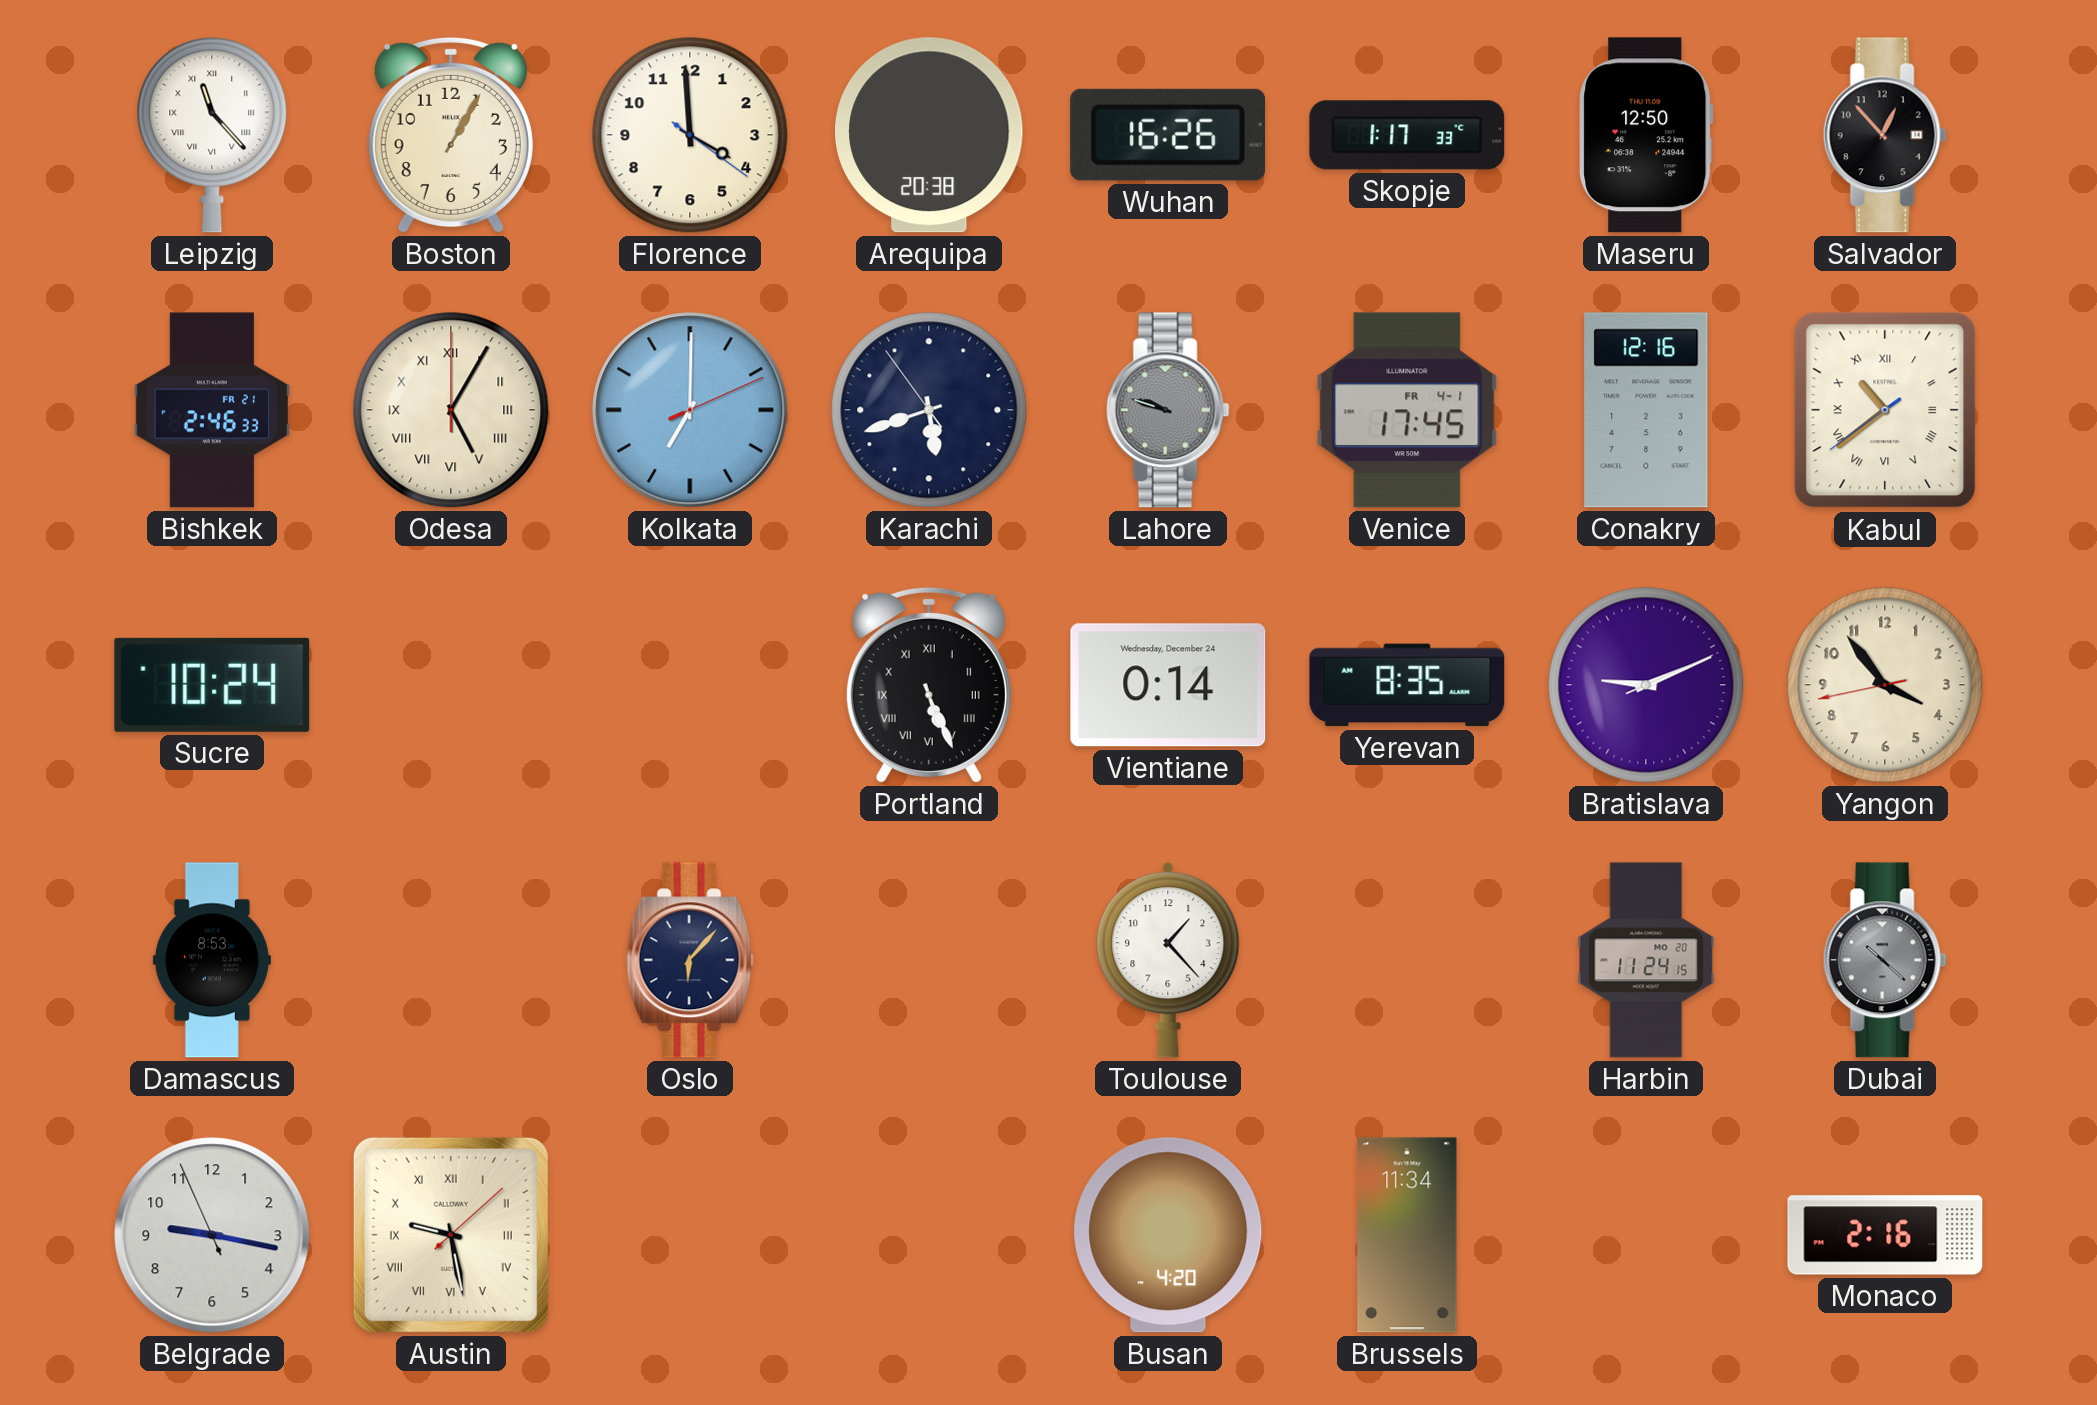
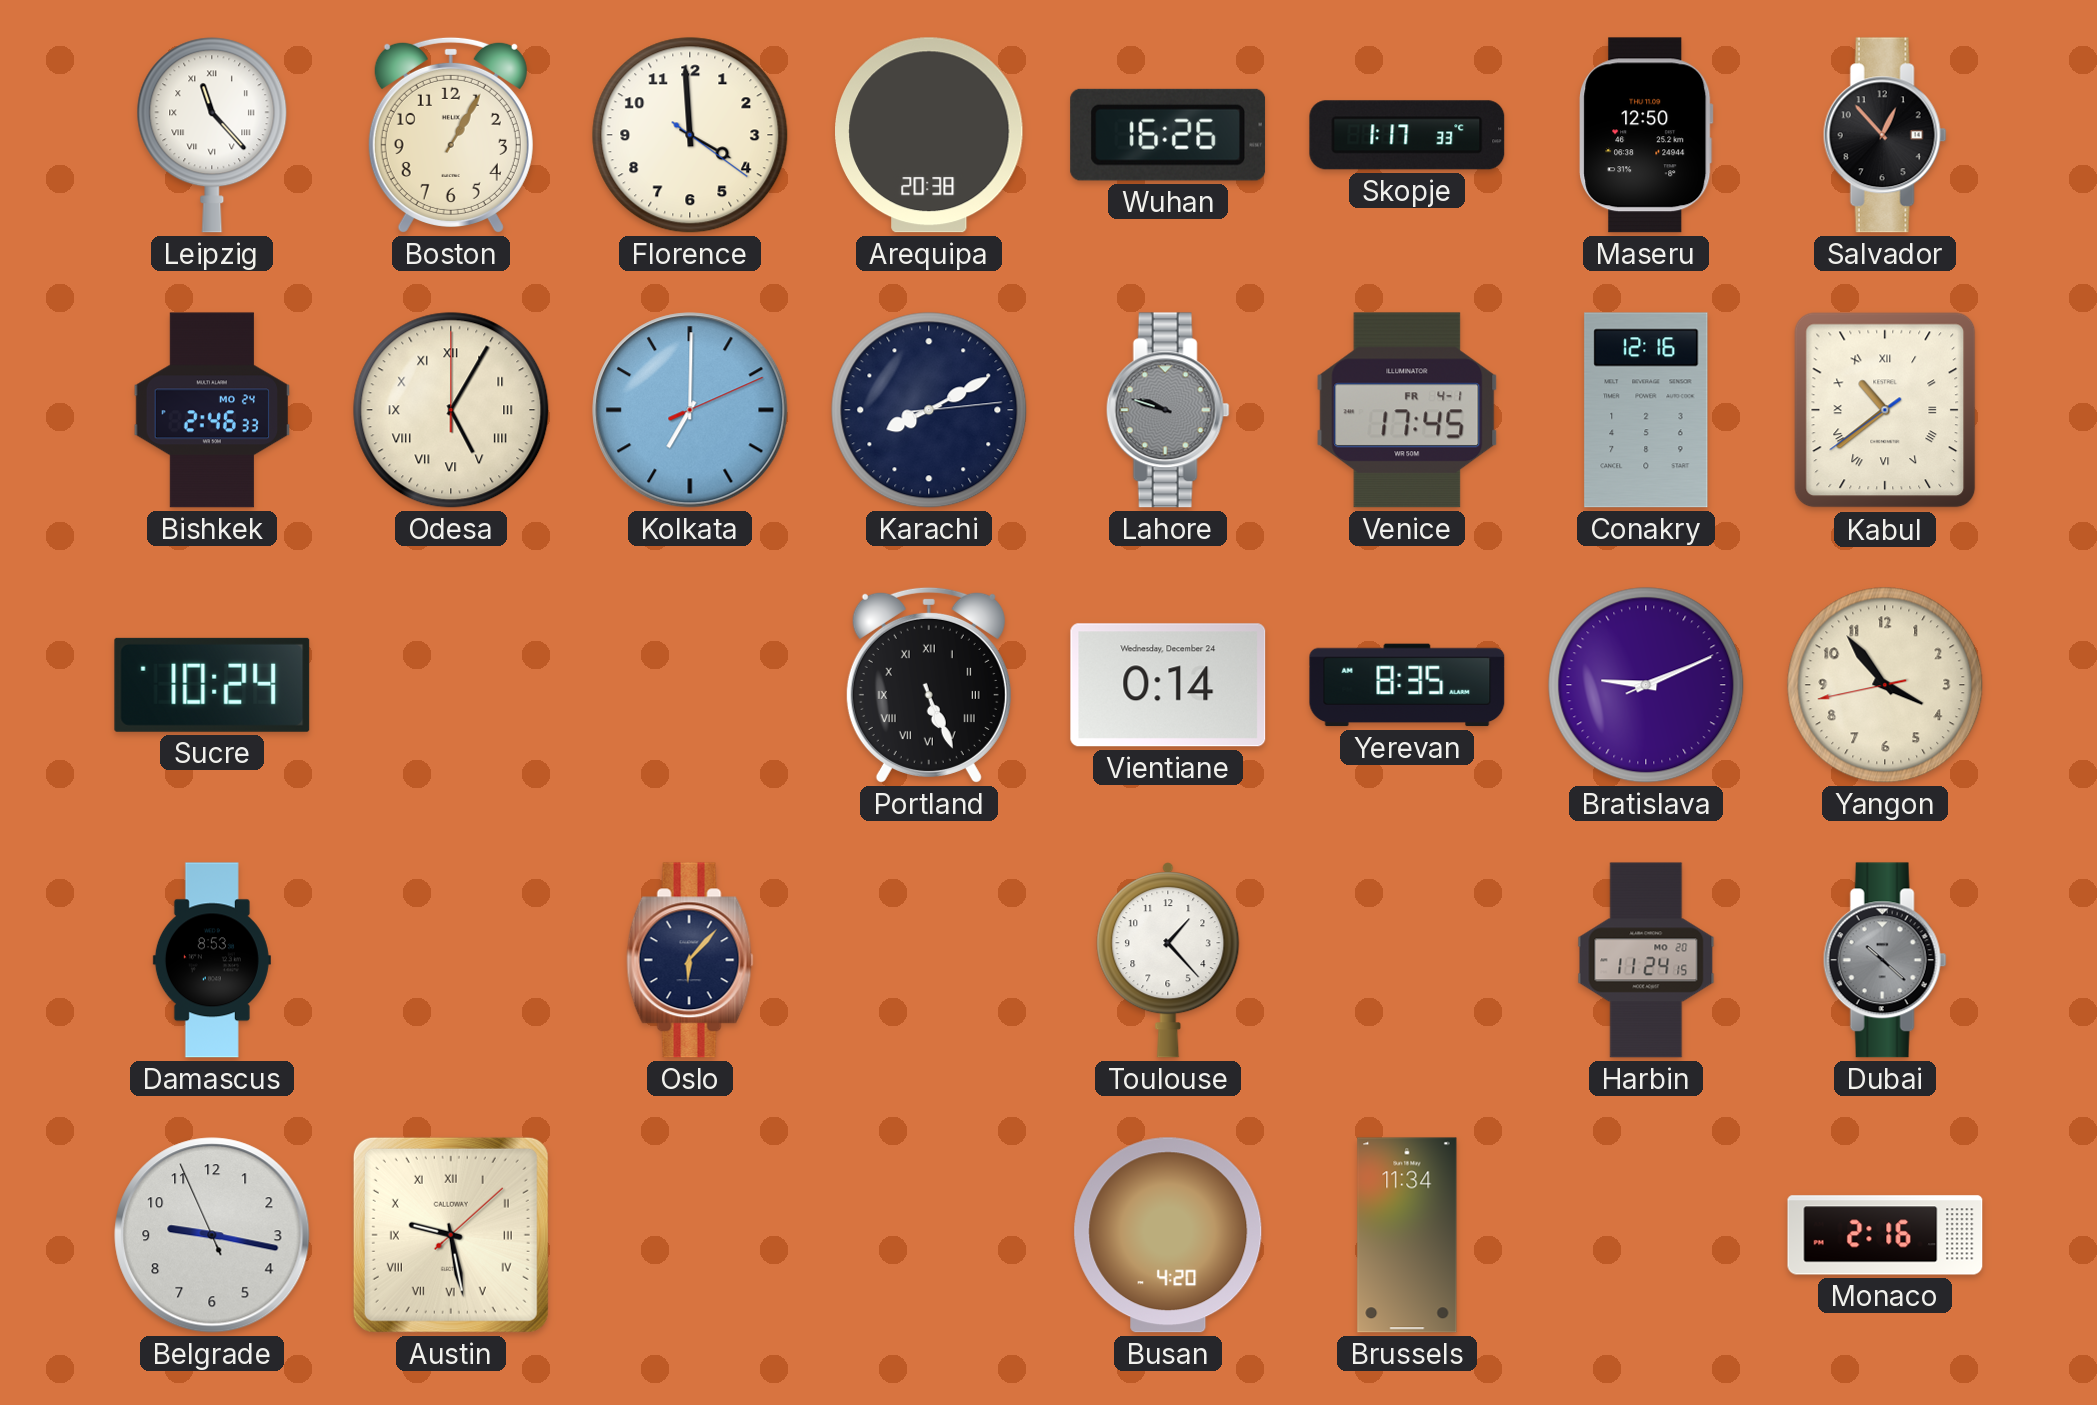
Bishkek date: FR 21 -> MO 24
Karachi: 5:41 -> 8:10
